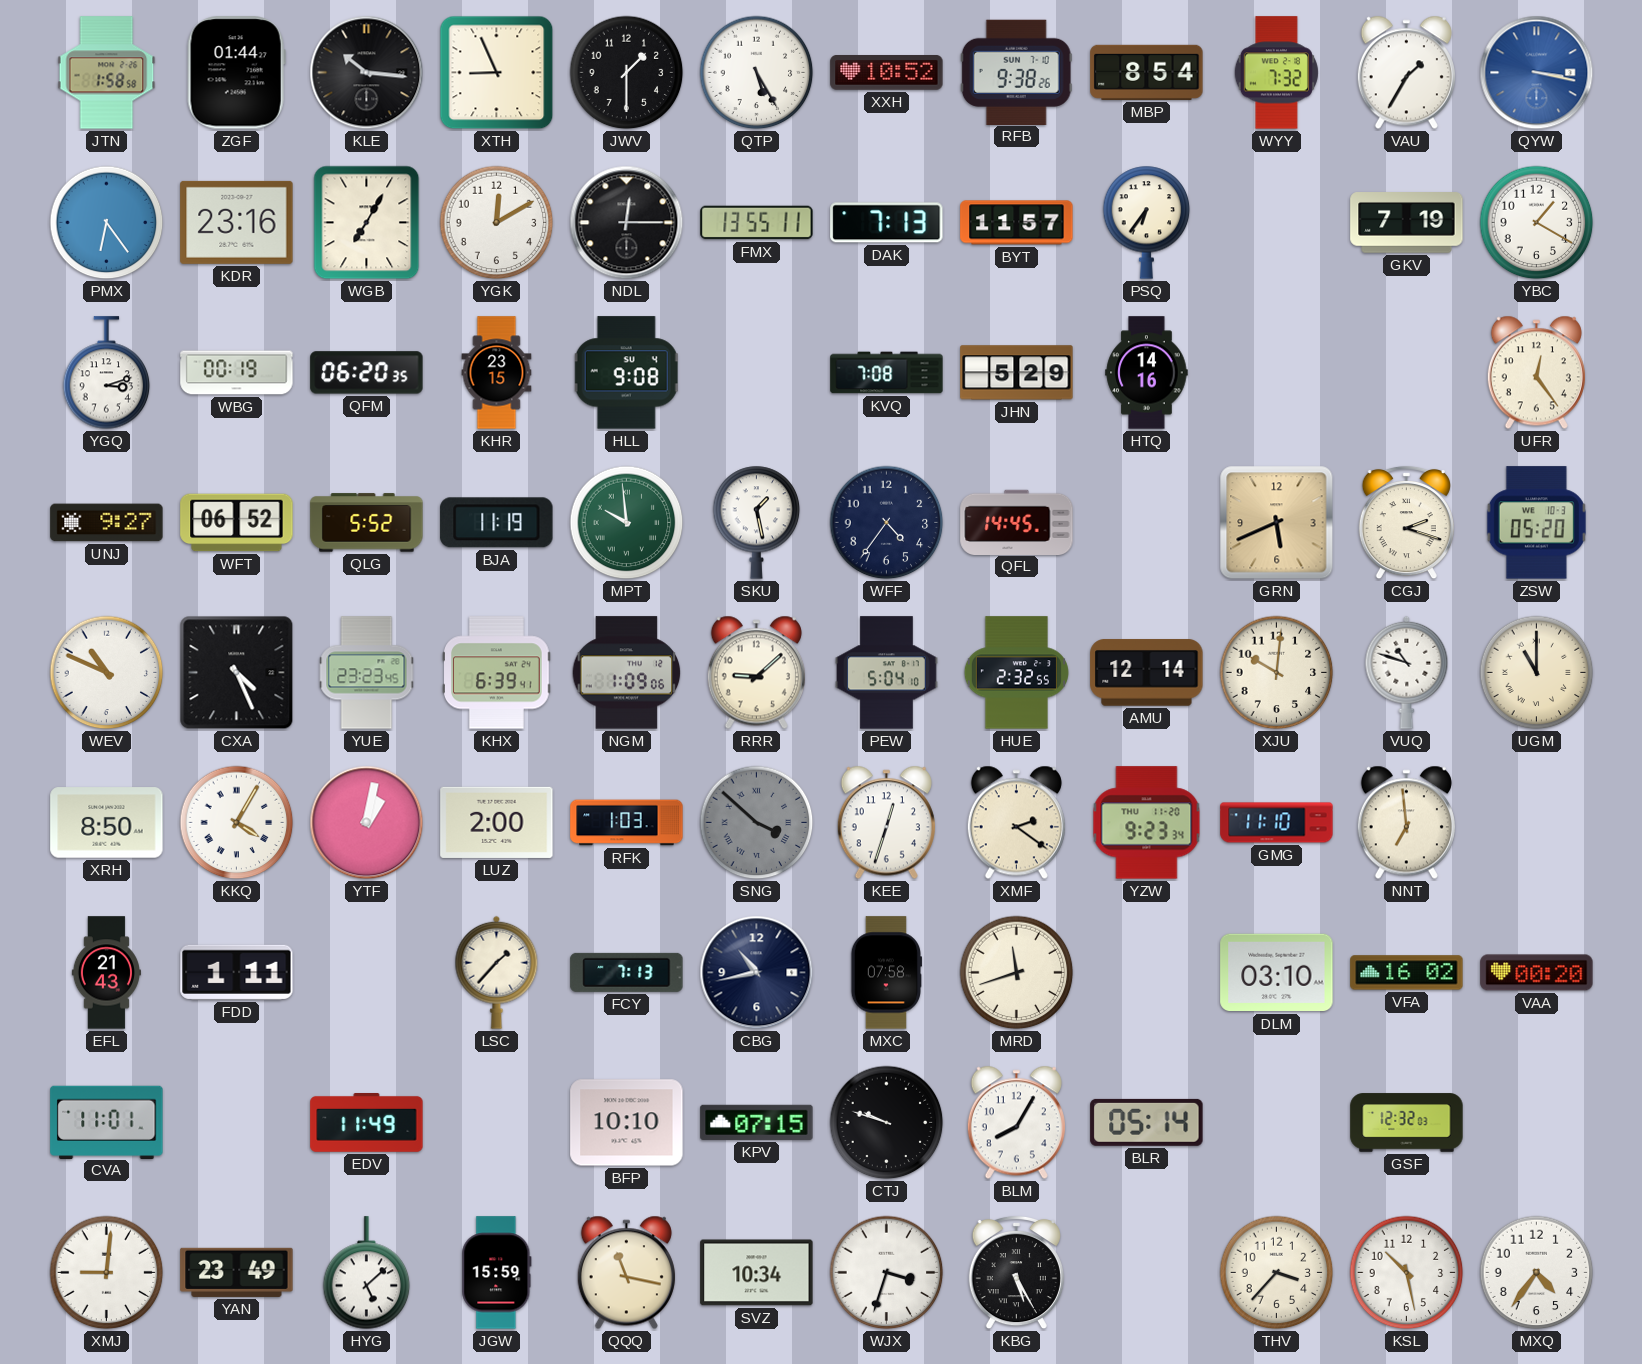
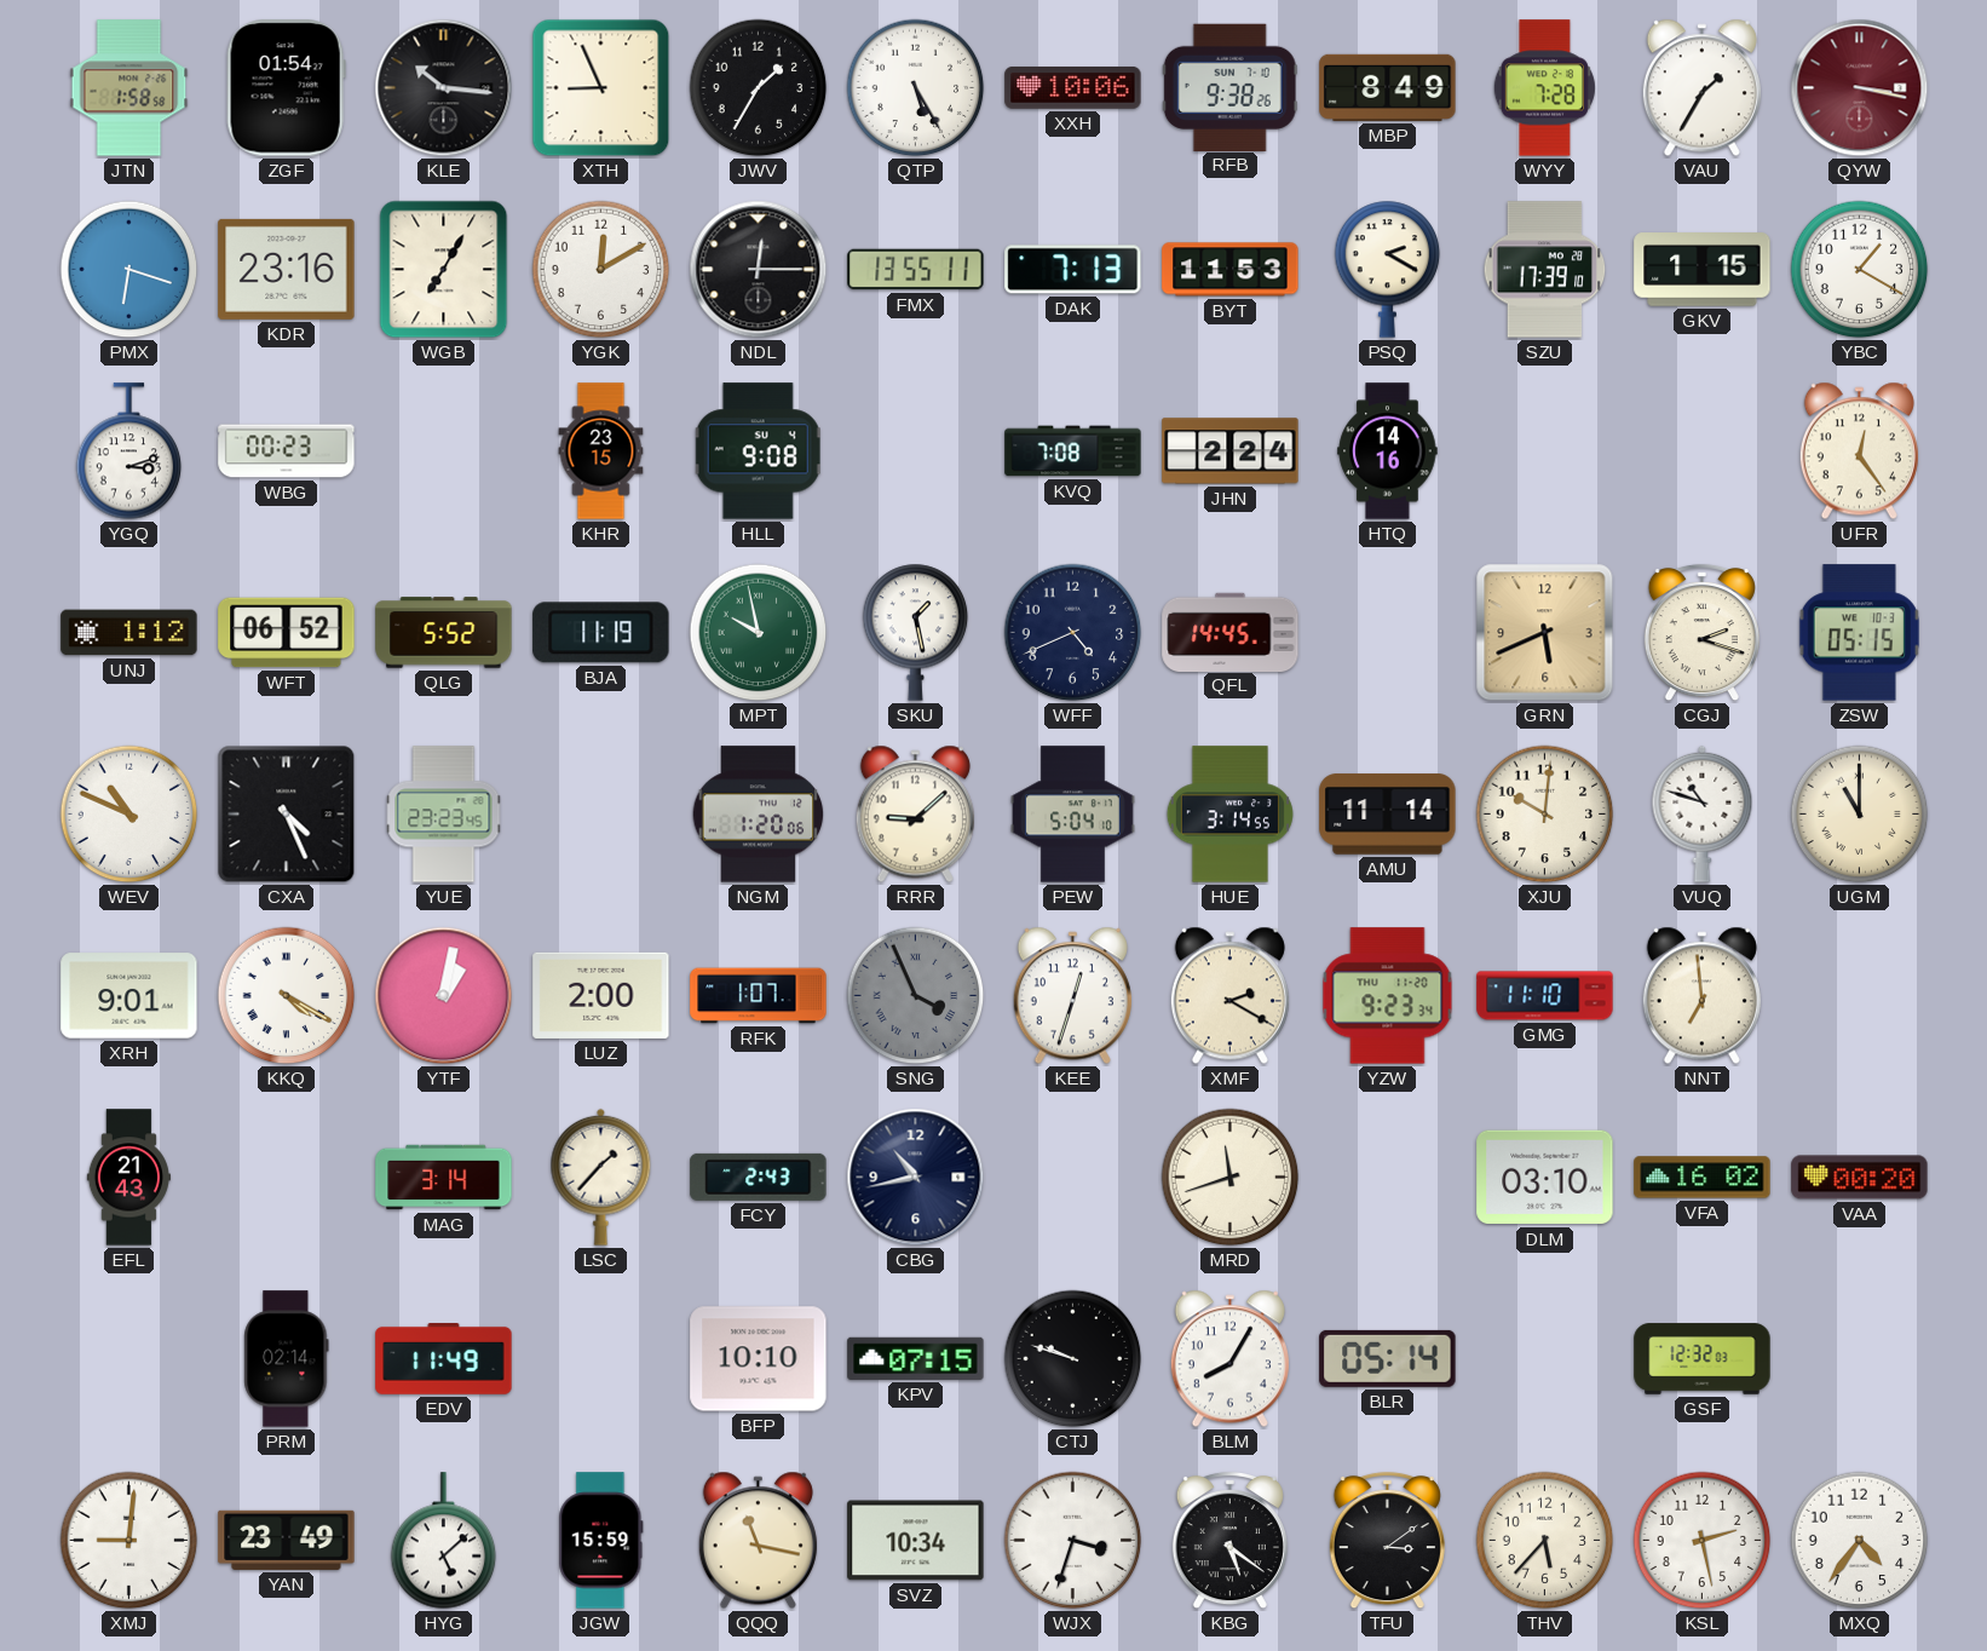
ZGF: 01:44 -> 01:54
JWV: 1:30 -> 1:35
XXH: 10:52 -> 10:06
MBP: 8:54 -> 8:49
WYY: 7:32 -> 7:28
QYW dial: blue -> burgundy
PMX: 6:24 -> 6:18
BYT: 11:57 -> 11:53
PSQ: 6:36 -> 2:20
SZU: none -> 17:39
GKV: 7:19 -> 1:15
WBG: 00:19 -> 00:23
QFM: 06:20 -> none
JHN: 5:29 -> 2:24
UNJ: 9:27 -> 1:12
MPT: 9:59 -> 9:58
WFF: 4:36 -> 4:41
ZSW: 05:20 -> 05:15
KHX: 6:39 -> none
NGM: 1:09 -> 1:20
HUE: 2:32 -> 3:14
AMU: 12:14 -> 11:14
XRH: 8:50 -> 9:01
KKQ: 4:05 -> 4:20
RFK: 1:03 -> 1:07
SNG: 3:52 -> 3:56
XMF: 2:21 -> 2:20
FDD: 1:11 -> none
MAG: none -> 3:14
FCY: 7:13 -> 2:43
MXC: 07:58 -> none
CVA: 11:01 -> none
PRM: none -> 02:14
KBG: 5:25 -> 5:21
TFU: none -> 3:09
THV: 3:37 -> 5:37
KSL: 10:28 -> 2:28
